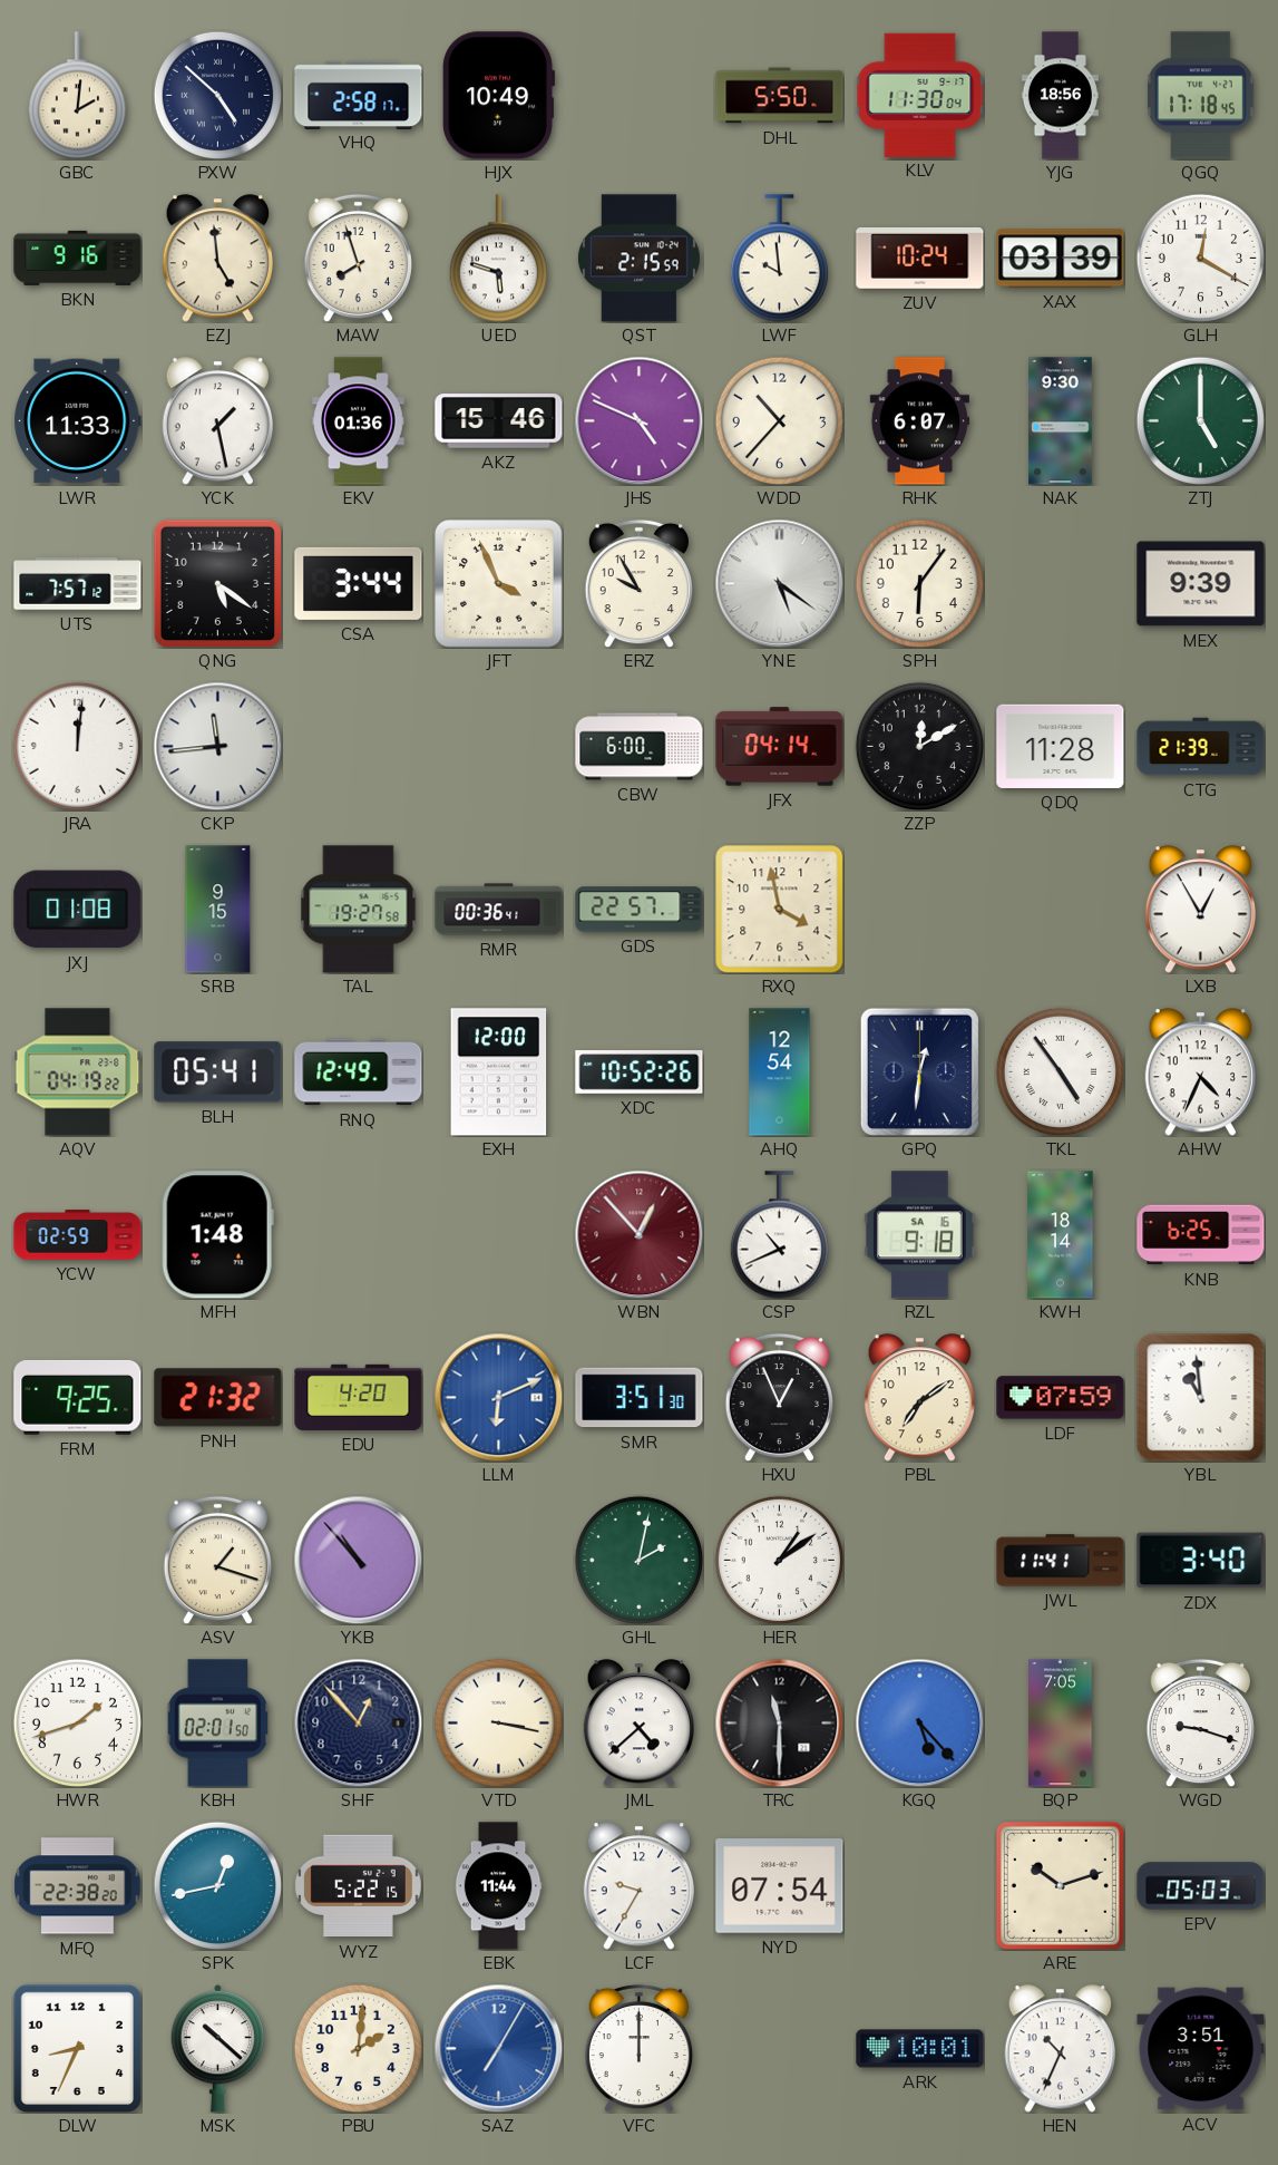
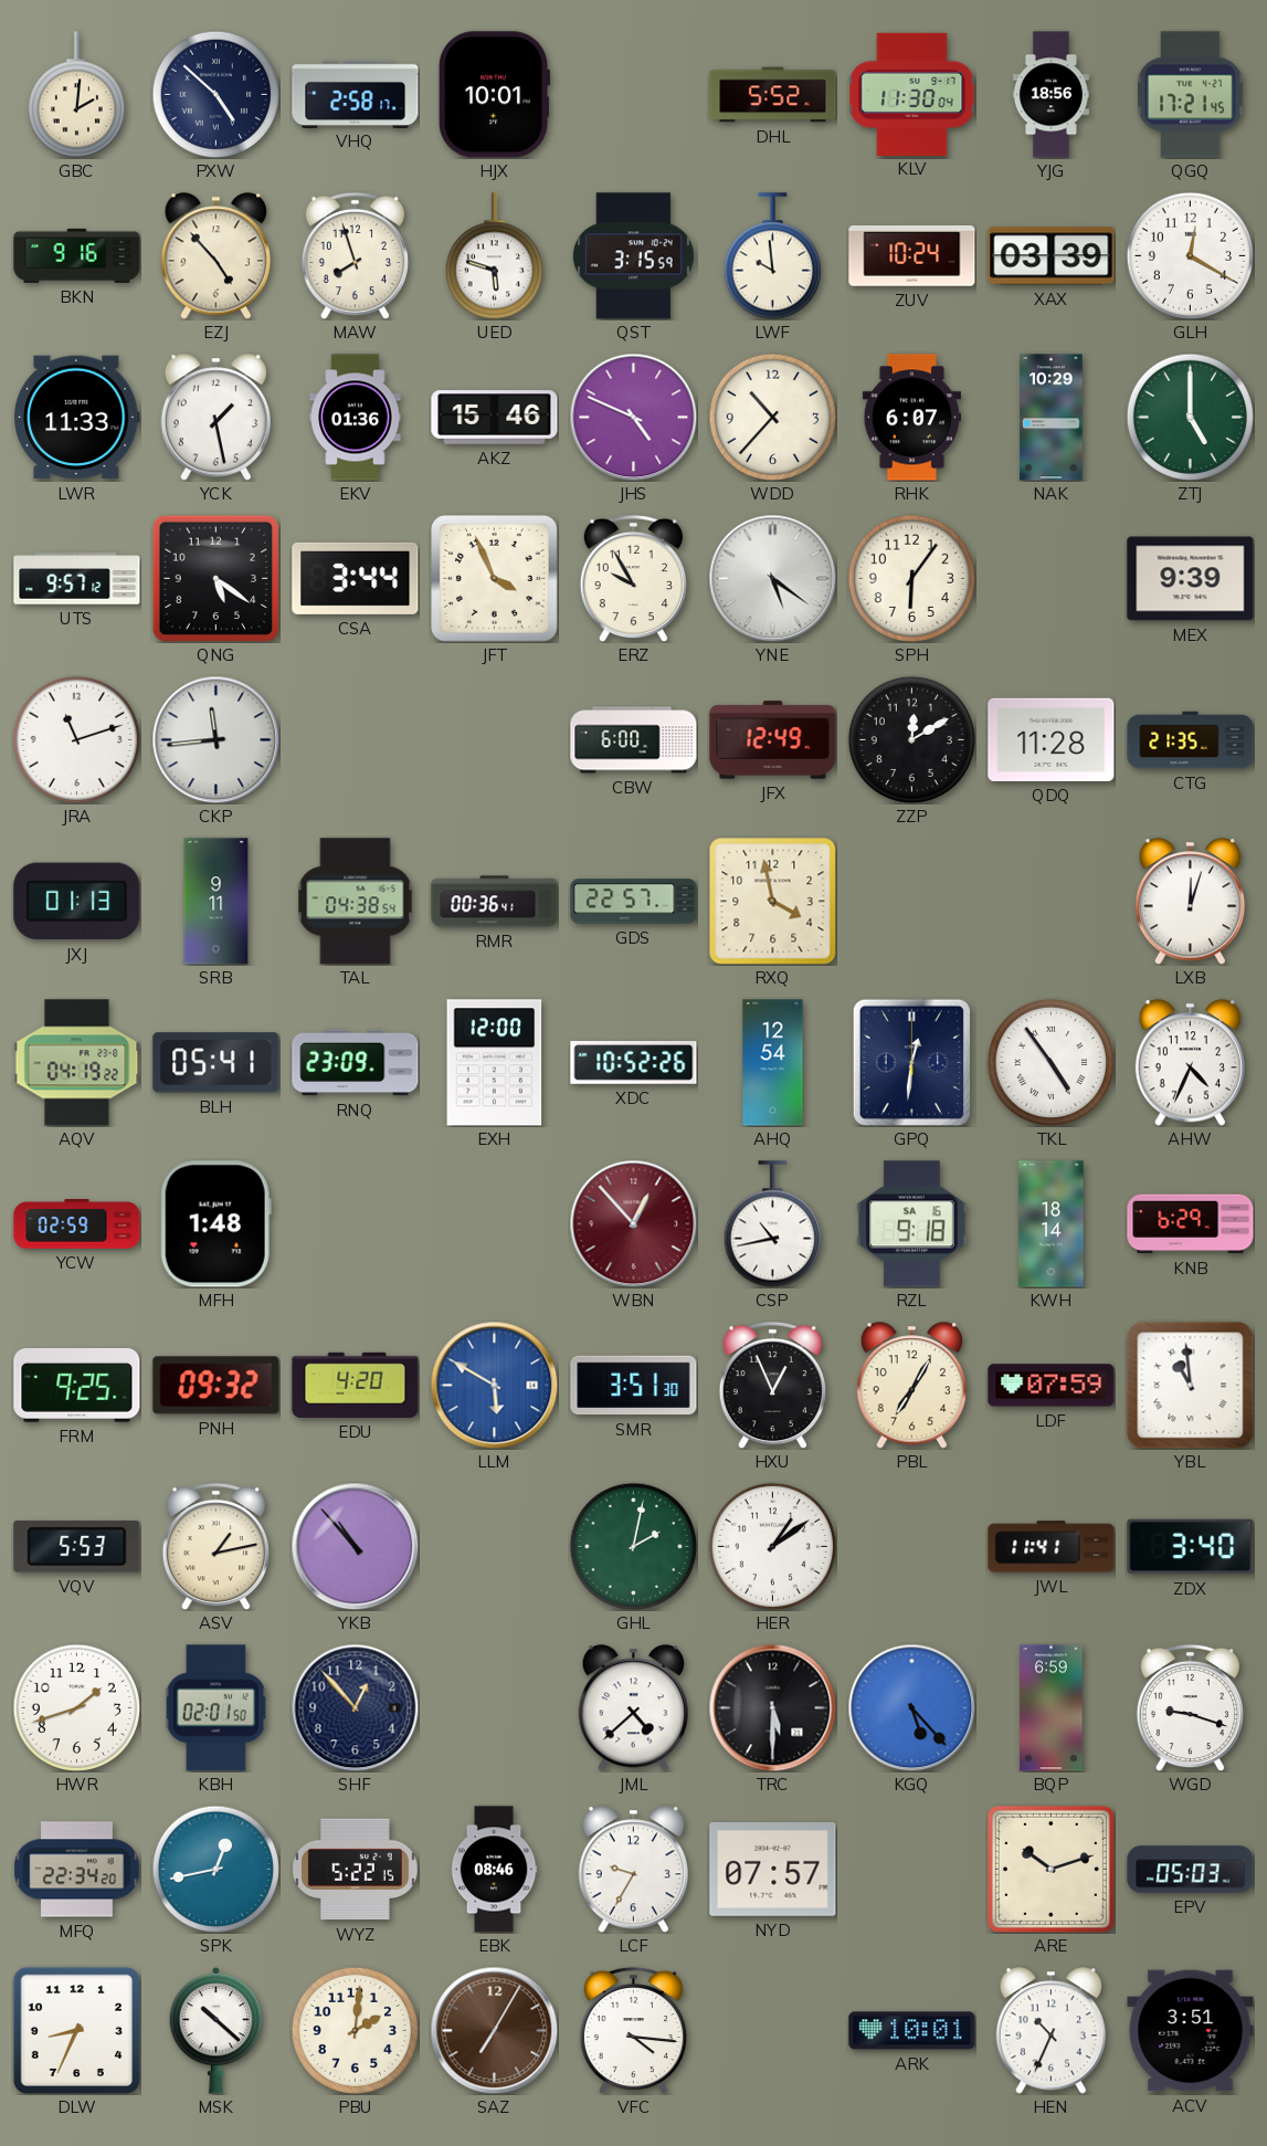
HJX: 10:49 -> 10:01
DHL: 5:50 -> 5:52
QGQ: 17:18 -> 17:21
EZJ: 4:59 -> 4:53
QST: 2:15 -> 3:15
NAK: 9:30 -> 10:29
UTS: 7:57 -> 9:57
JRA: 12:01 -> 11:12
JFX: 04:14 -> 12:49
CTG: 21:39 -> 21:35
JXJ: 01:08 -> 01:13
SRB: 9:15 -> 9:11
TAL: 19:27 -> 04:38
LXB: 12:55 -> 12:03
RNQ: 12:49 -> 23:09
CSP: 10:41 -> 10:43
KNB: 6:25 -> 6:29
PNH: 21:32 -> 09:32
LLM: 6:11 -> 5:50
PBL: 7:09 -> 7:05
VQV: none -> 5:53
ASV: 1:18 -> 1:13
VTD: 3:17 -> none
TRC: 11:30 -> 5:30
BQP: 7:05 -> 6:59
MFQ: 22:38 -> 22:34
EBK: 11:44 -> 08:46
NYD: 07:54 -> 07:57
SAZ dial: blue -> brown
VFC: 12:00 -> 4:16
